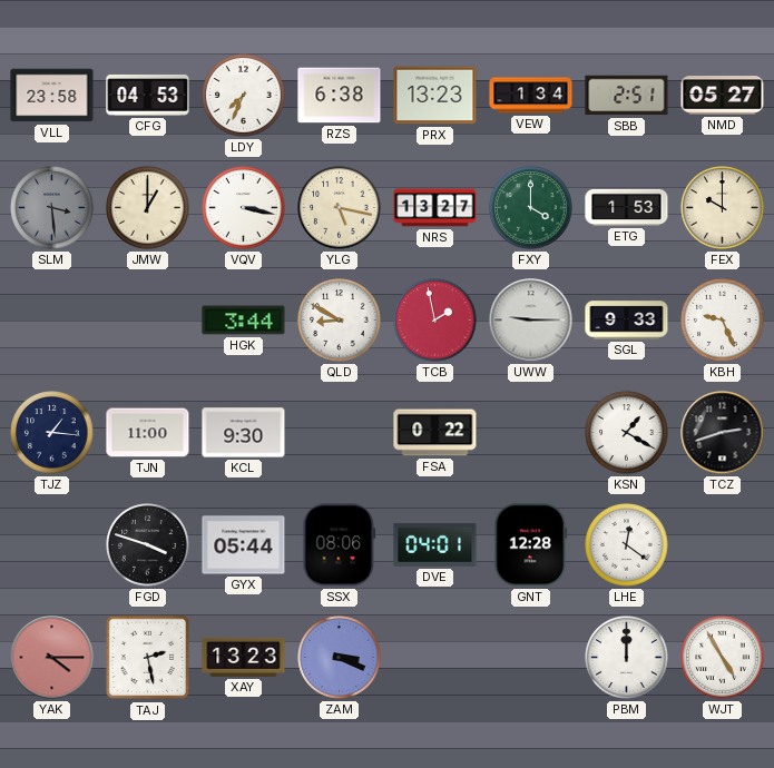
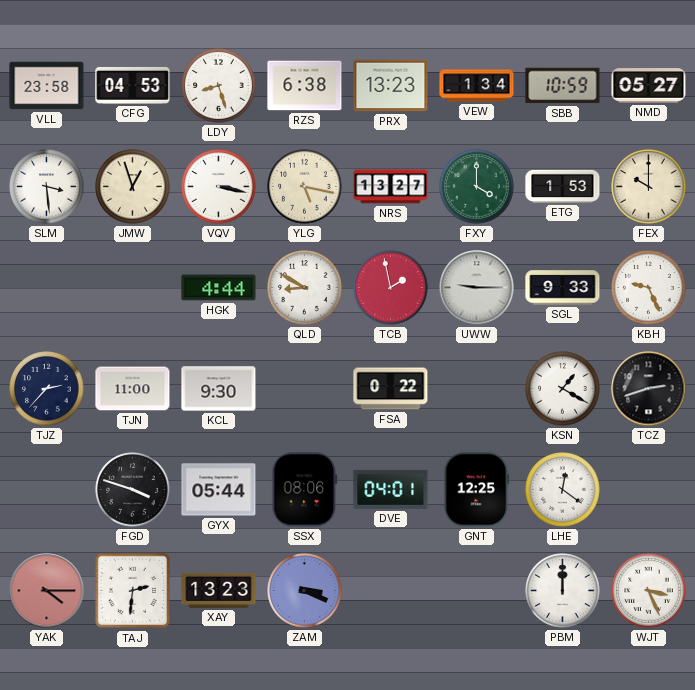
LDY: 7:34 -> 8:27
SBB: 2:51 -> 10:59
SLM dial: grey -> white
JMW: 1:00 -> 12:57
HGK: 3:44 -> 4:44
TJZ: 1:16 -> 2:37
GNT: 12:28 -> 12:25
TAJ: 2:28 -> 2:31
WJT: 4:55 -> 3:26
